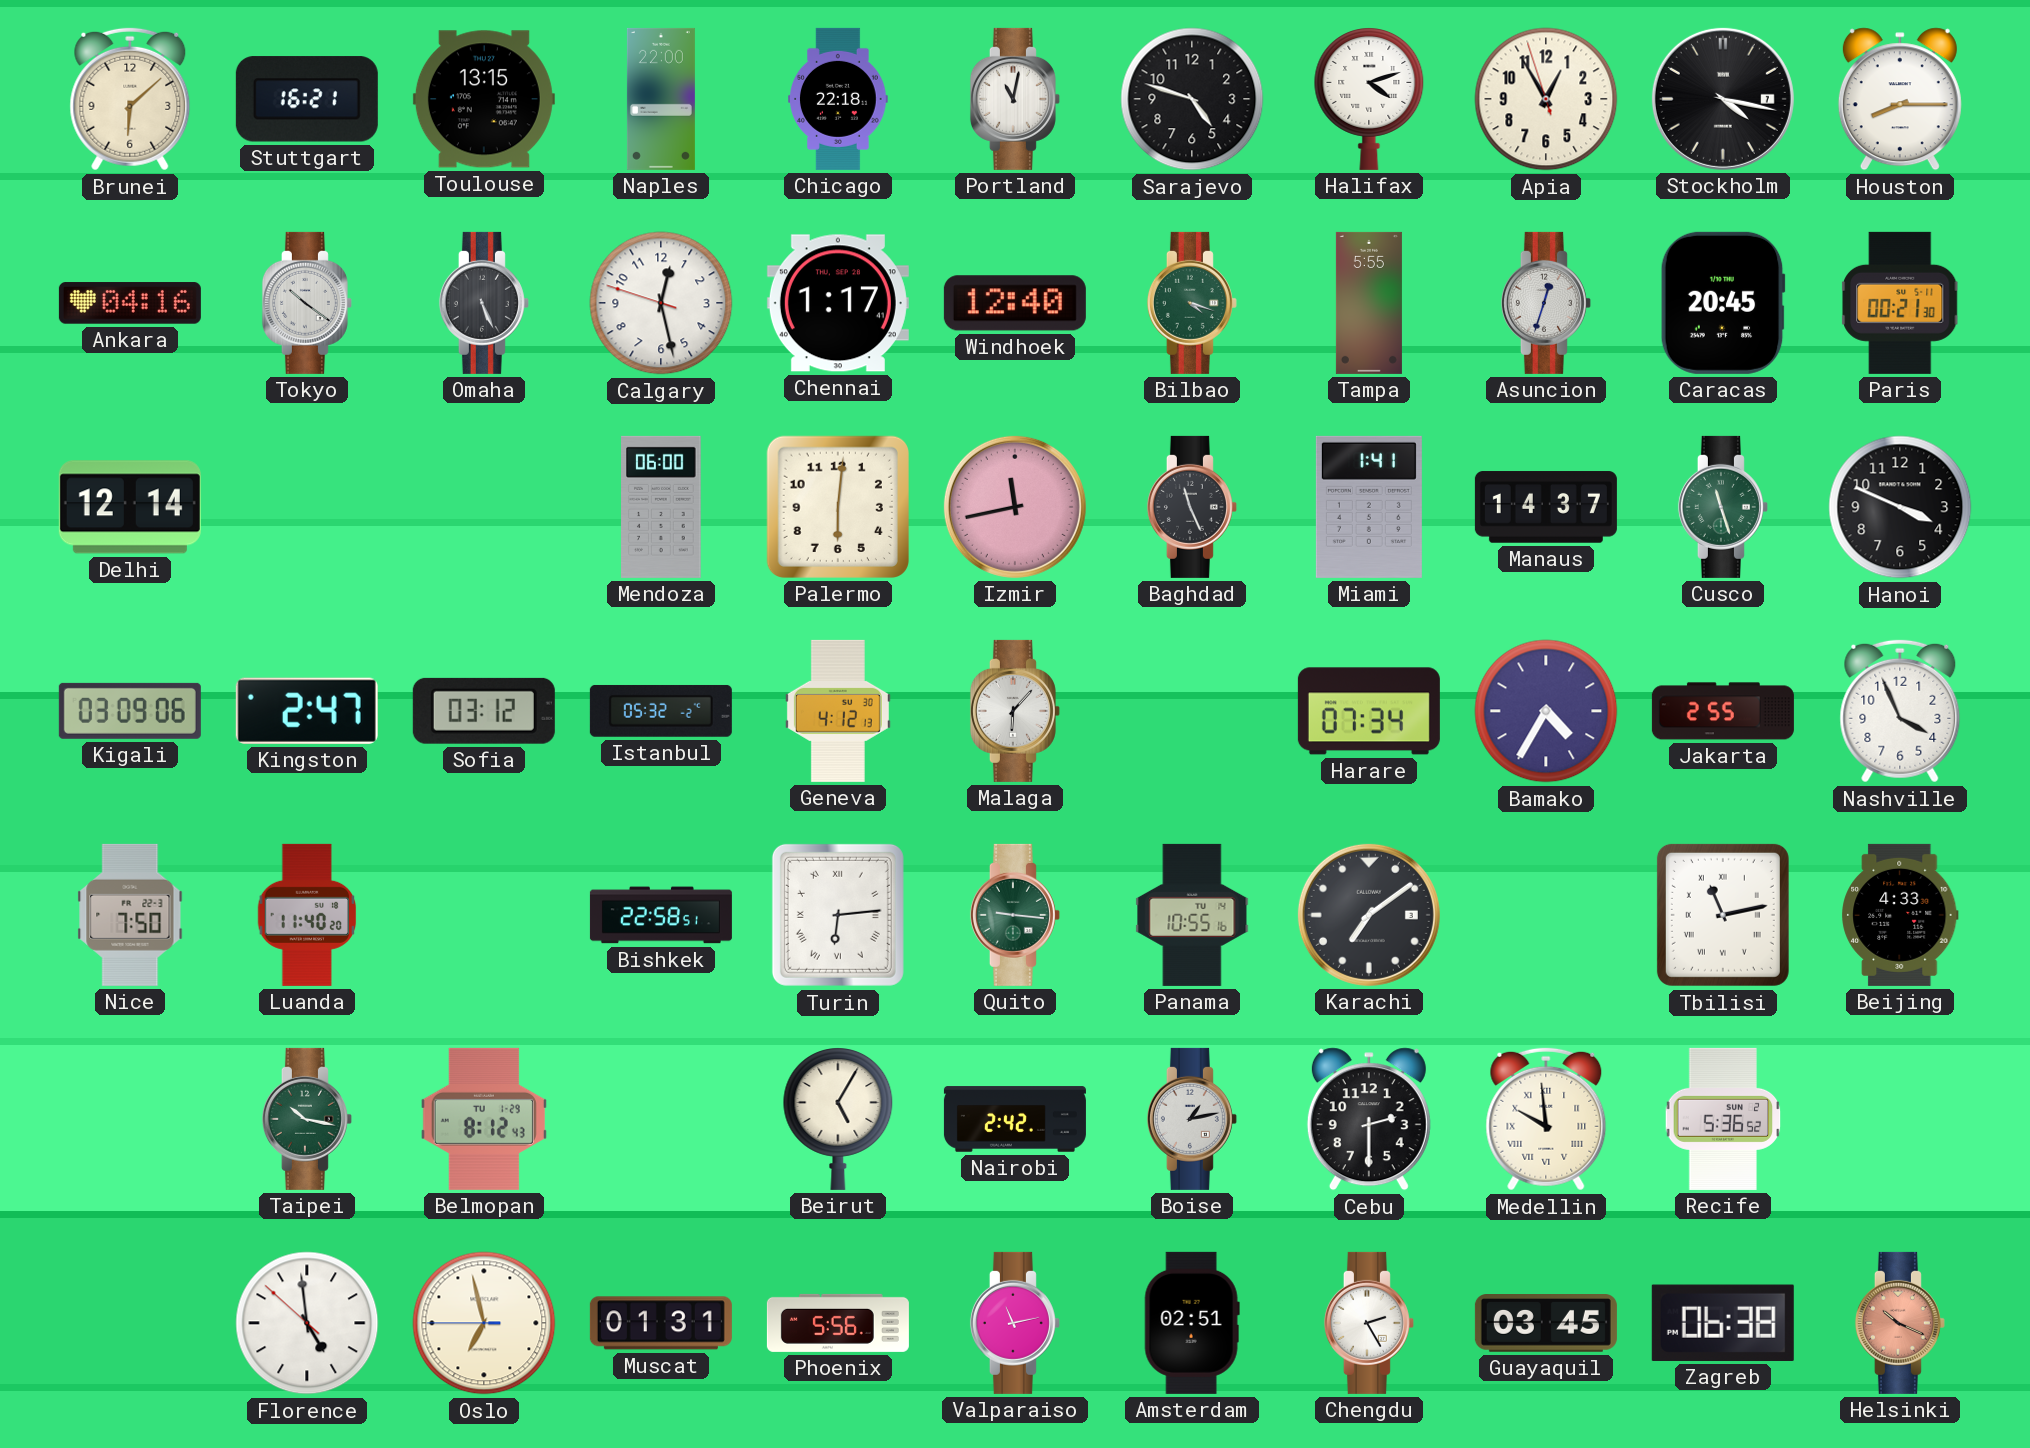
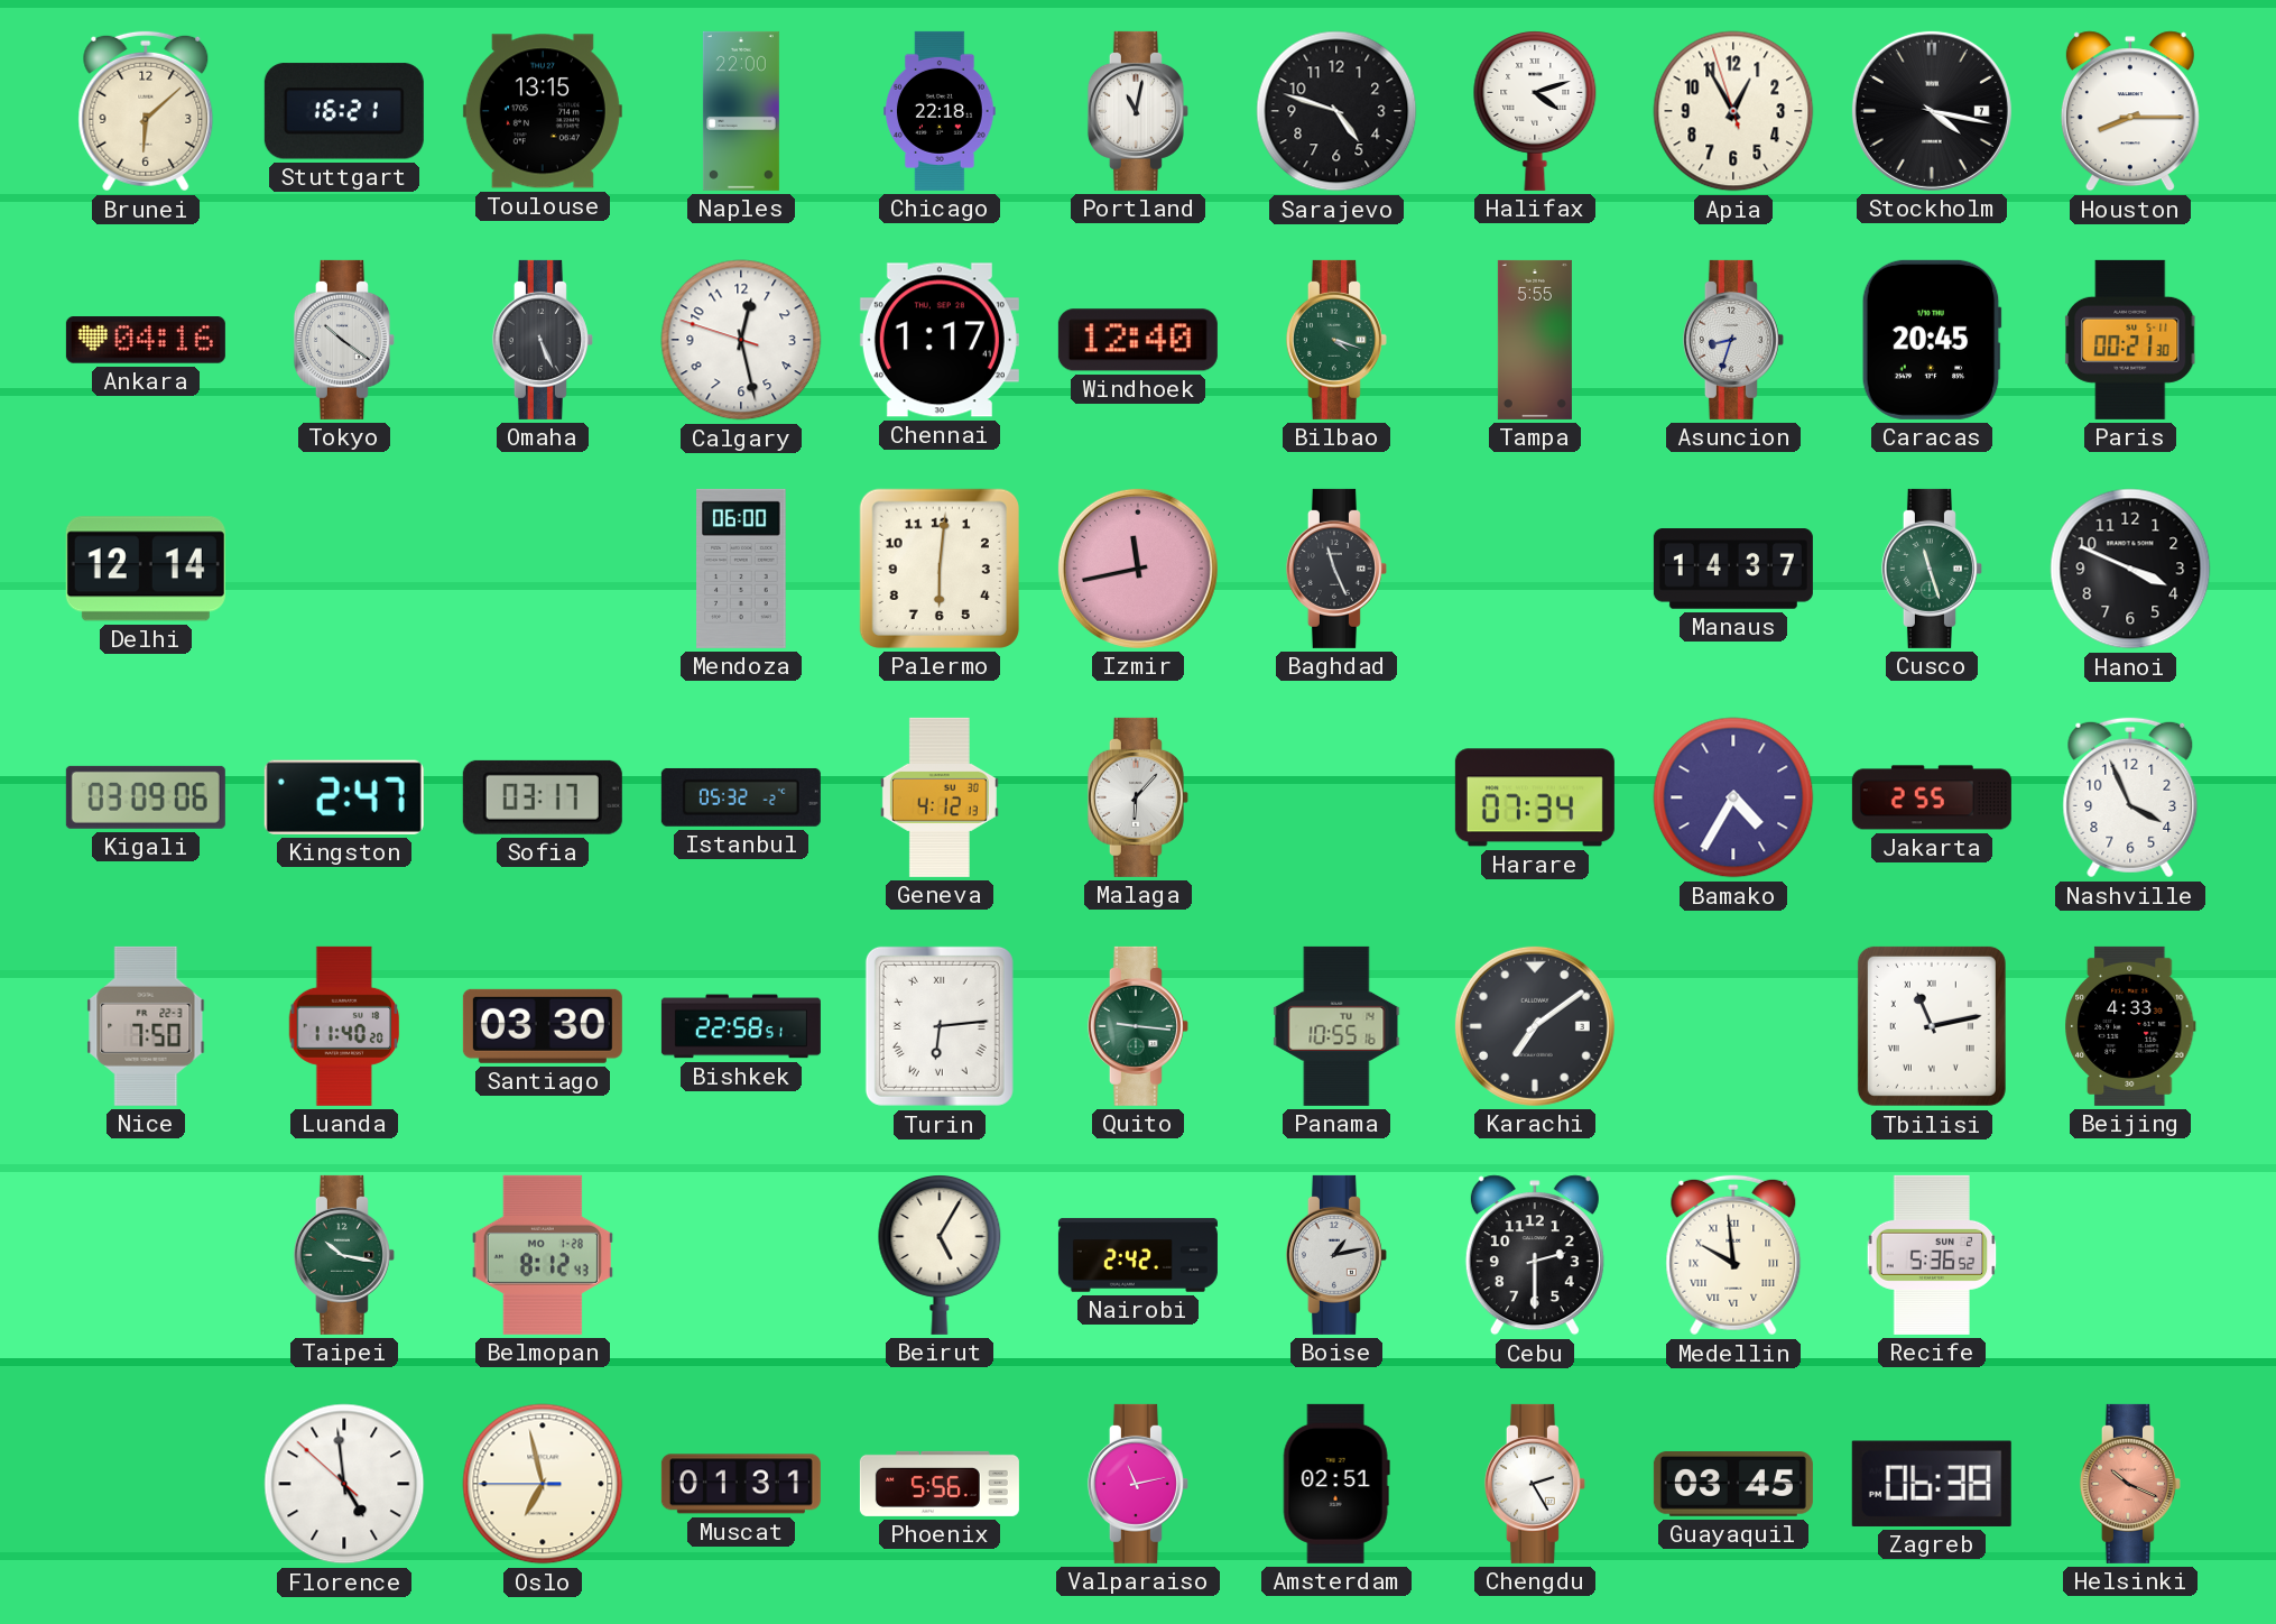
Asuncion: 12:33 -> 8:33
Miami: 1:41 -> none
Sofia: 03:12 -> 03:17
Santiago: none -> 03:30
Belmopan date: TU 1-29 -> MO 1-28
